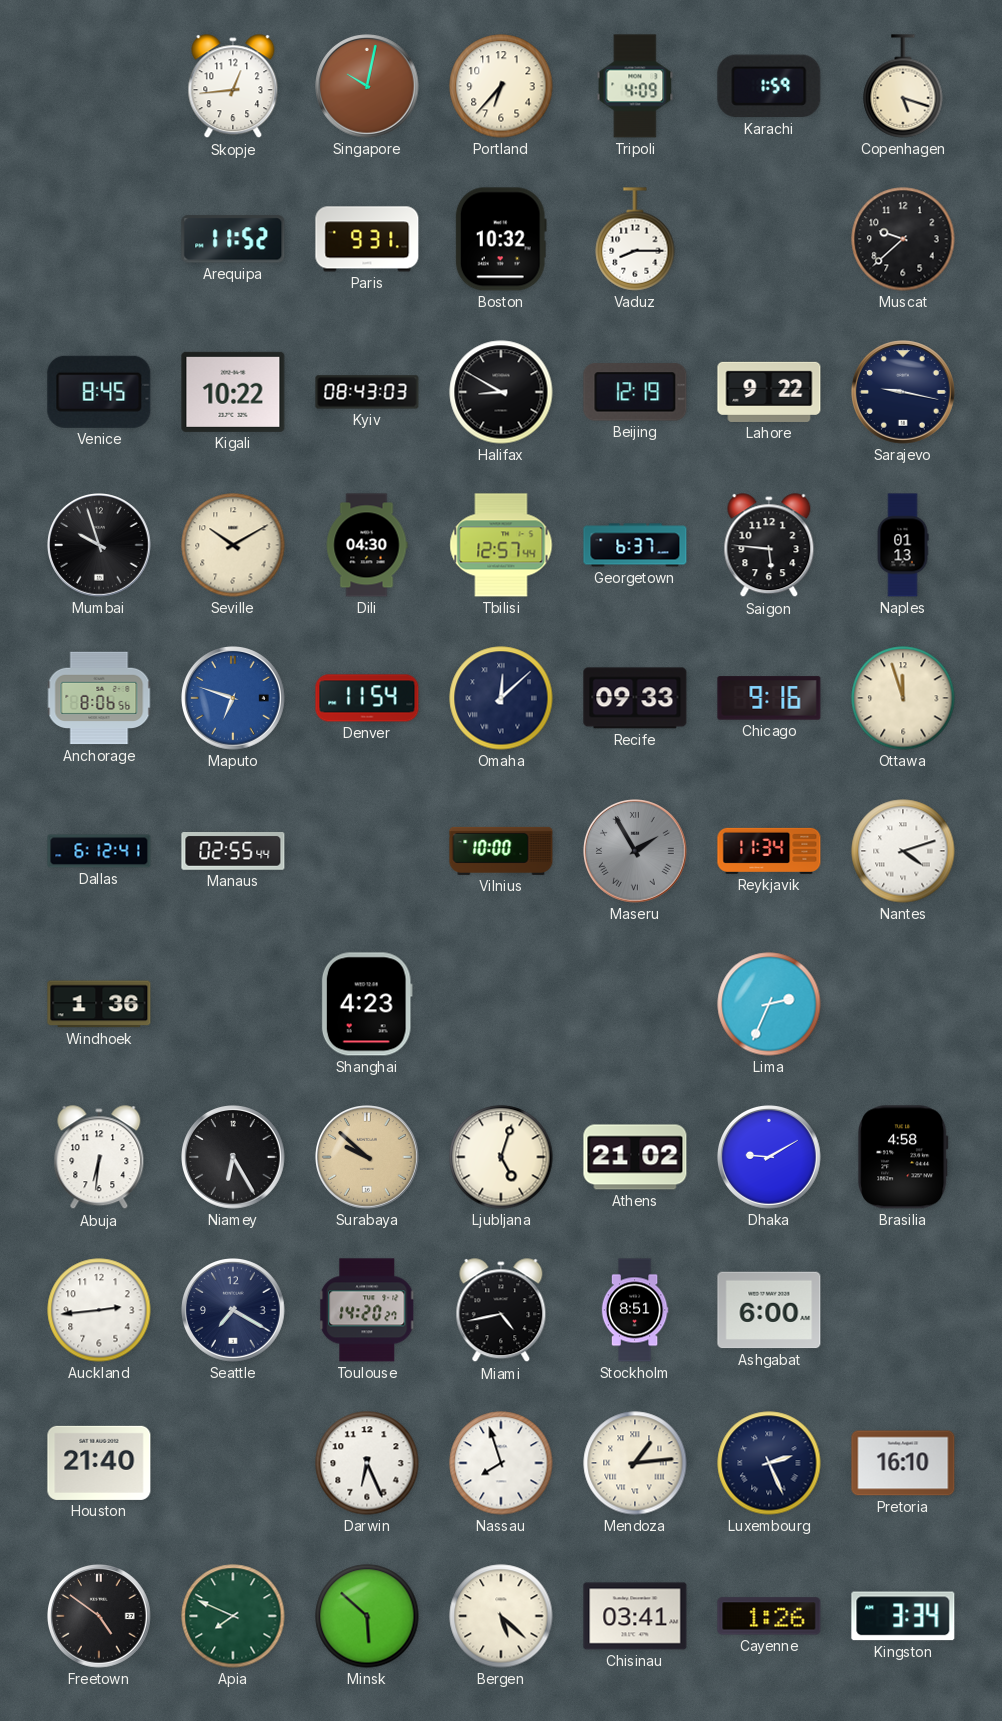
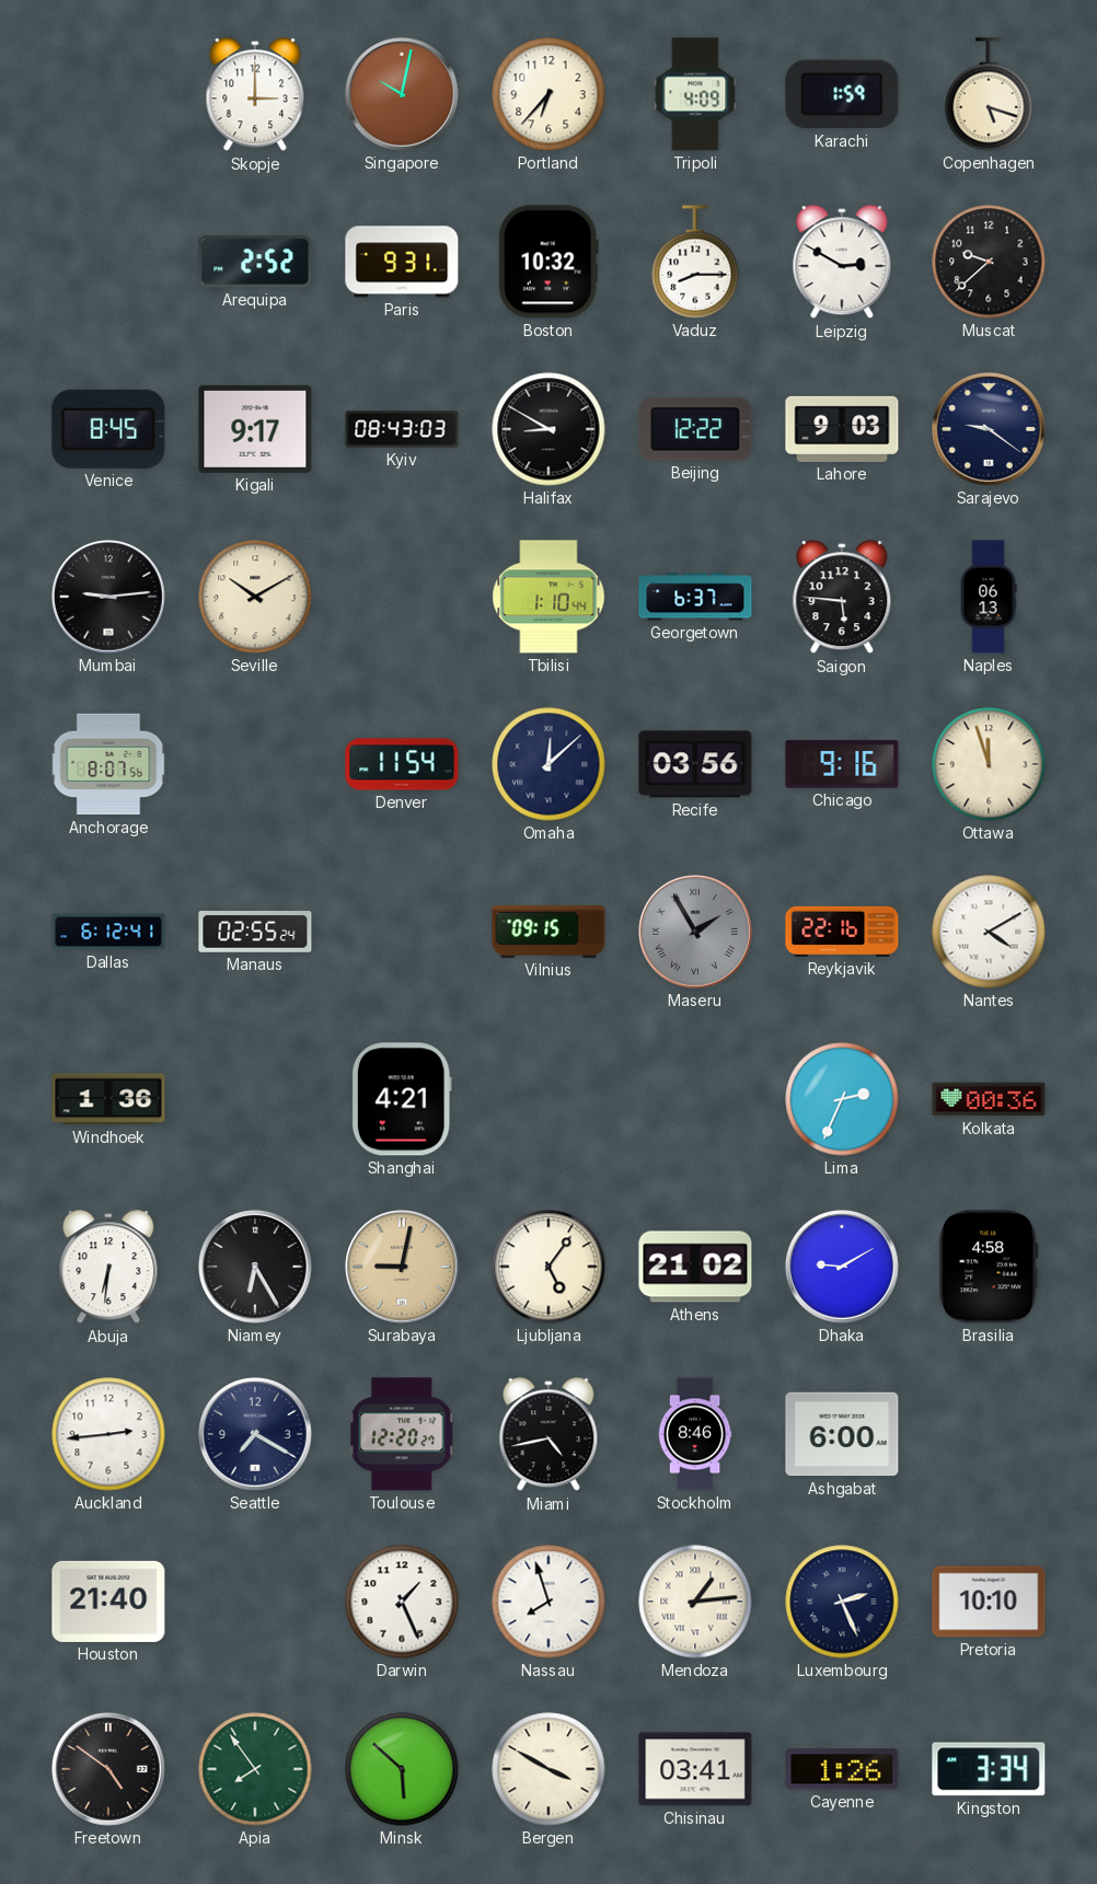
Skopje: 12:44 -> 3:00
Arequipa: 11:52 -> 2:52
Leipzig: none -> 2:50
Kigali: 10:22 -> 9:17
Beijing: 12:19 -> 12:22
Lahore: 9:22 -> 9:03
Sarajevo: 9:17 -> 9:21
Mumbai: 9:57 -> 9:14
Dili: 04:30 -> none
Tbilisi: 12:57 -> 1:10
Naples: 01:13 -> 06:13
Anchorage: 8:06 -> 8:07
Maputo: 6:48 -> none
Recife: 09:33 -> 03:56
Manaus: 02:55:44 -> 02:55:24
Vilnius: 10:00 -> 09:15
Reykjavik: 11:34 -> 22:16
Nantes: 4:12 -> 4:10
Shanghai: 4:23 -> 4:21
Kolkata: none -> 00:36
Surabaya: 9:52 -> 9:02
Ljubljana: 5:03 -> 5:06
Toulouse: 14:20 -> 12:20
Stockholm: 8:51 -> 8:46
Darwin: 6:26 -> 1:26
Pretoria: 16:10 -> 10:10
Apia: 7:49 -> 7:54
Bergen: 5:22 -> 3:50
